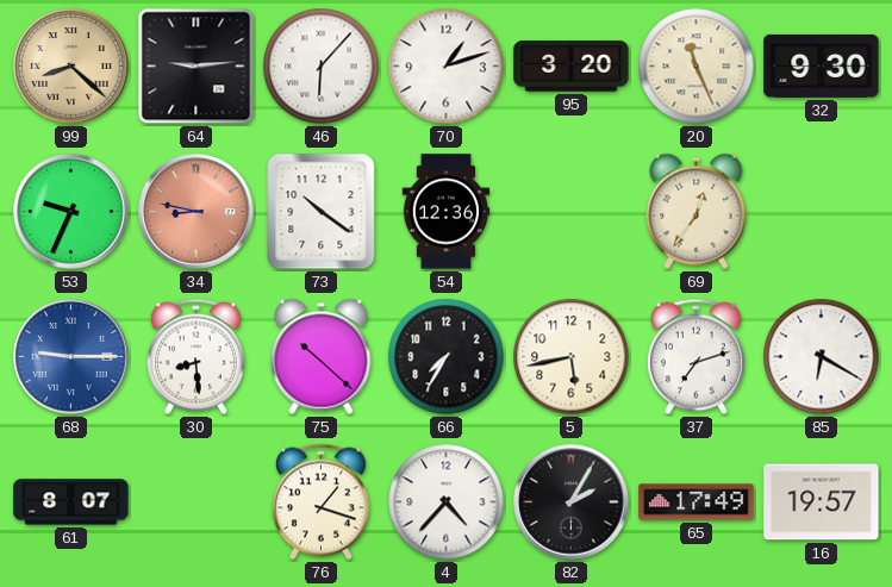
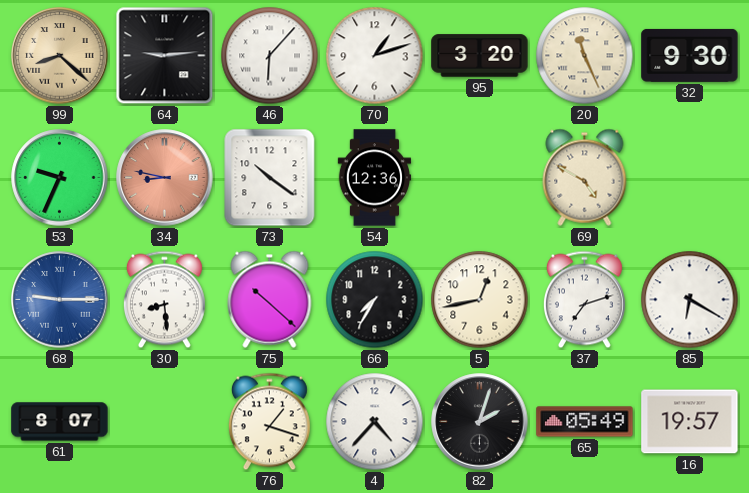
69: 12:36 -> 4:50
5: 5:43 -> 12:43
82: 2:05 -> 2:03
65: 17:49 -> 05:49
